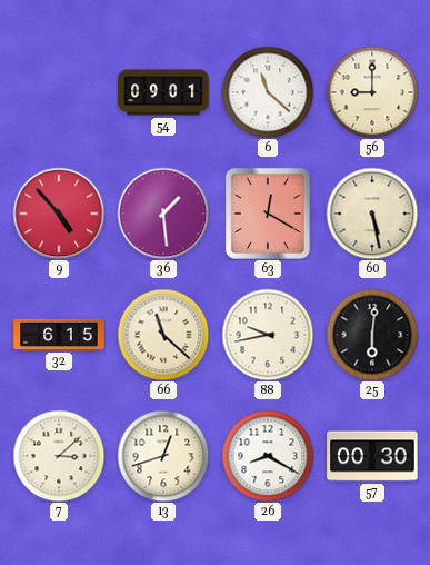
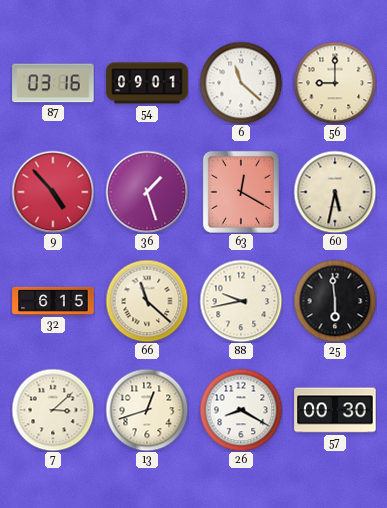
87: none -> 03:16
36: 1:29 -> 1:27
60: 5:28 -> 5:32
25: 6:01 -> 5:59
